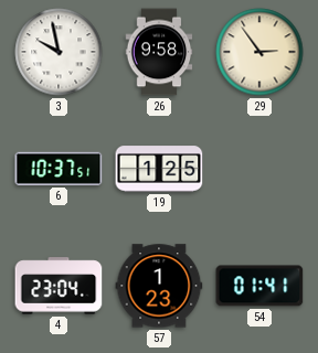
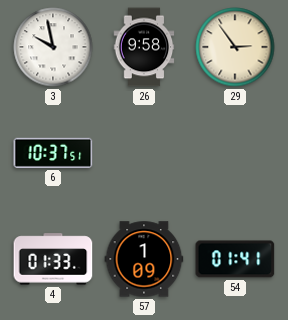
19: 1:25 -> none
4: 23:04 -> 01:33
57: 1:23 -> 1:09
